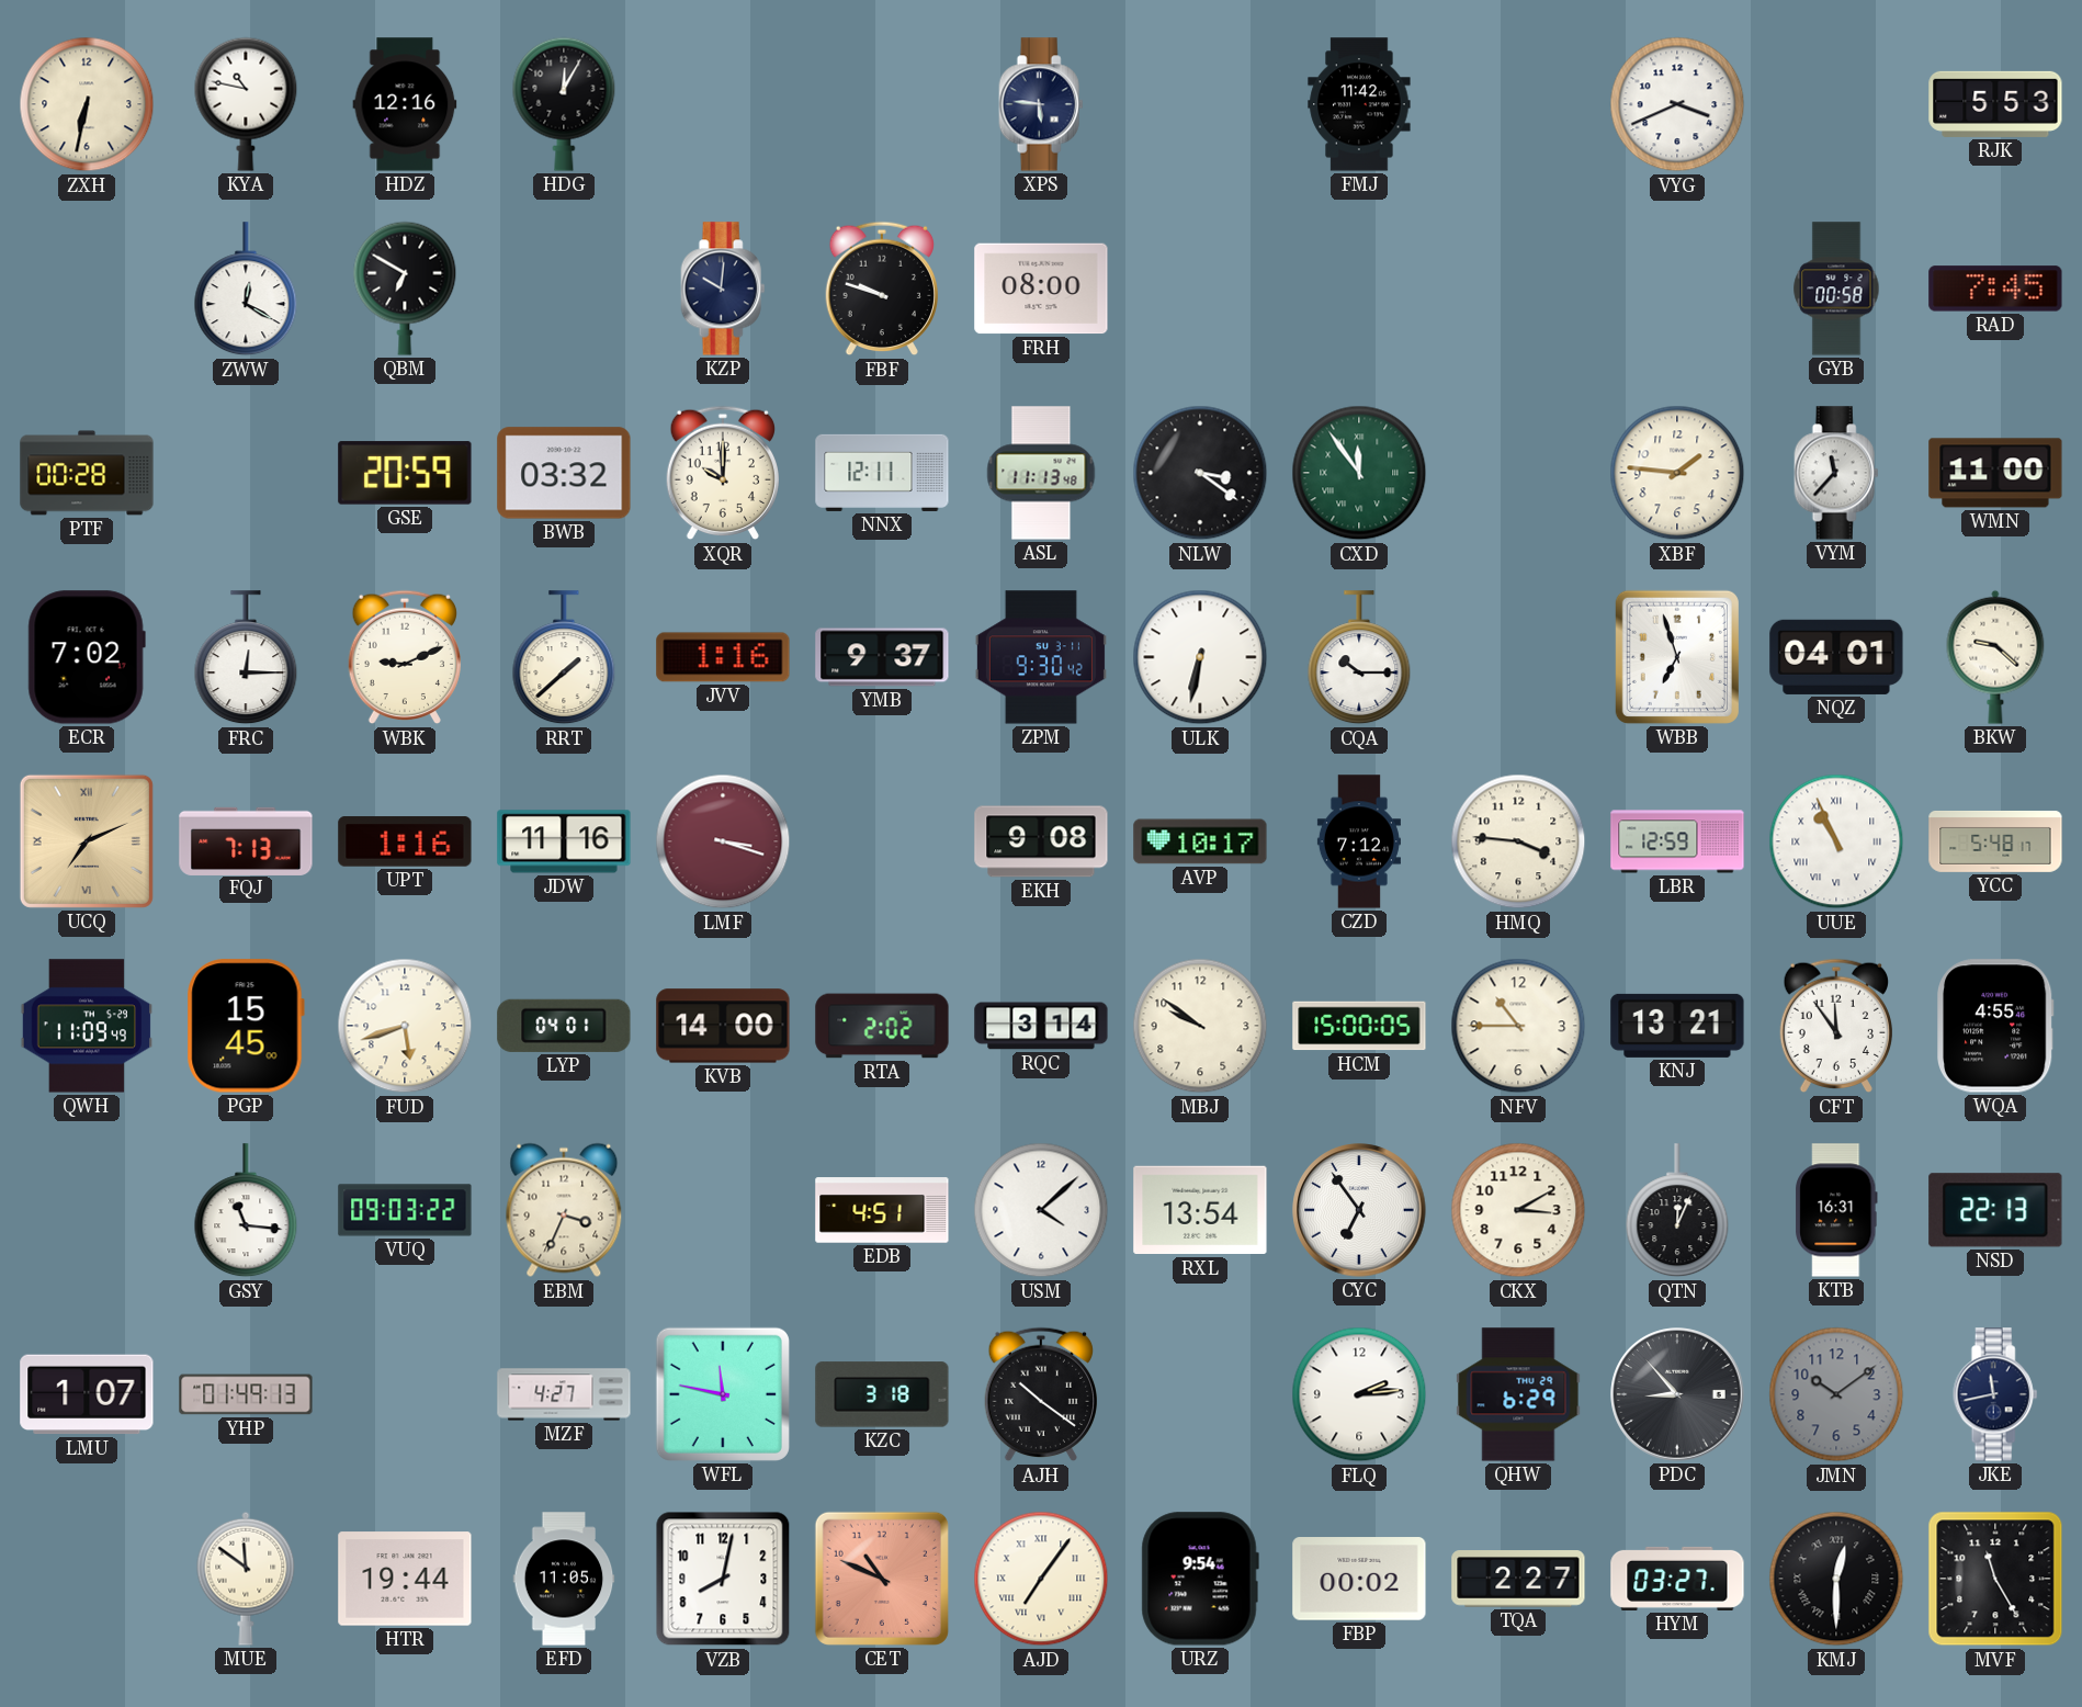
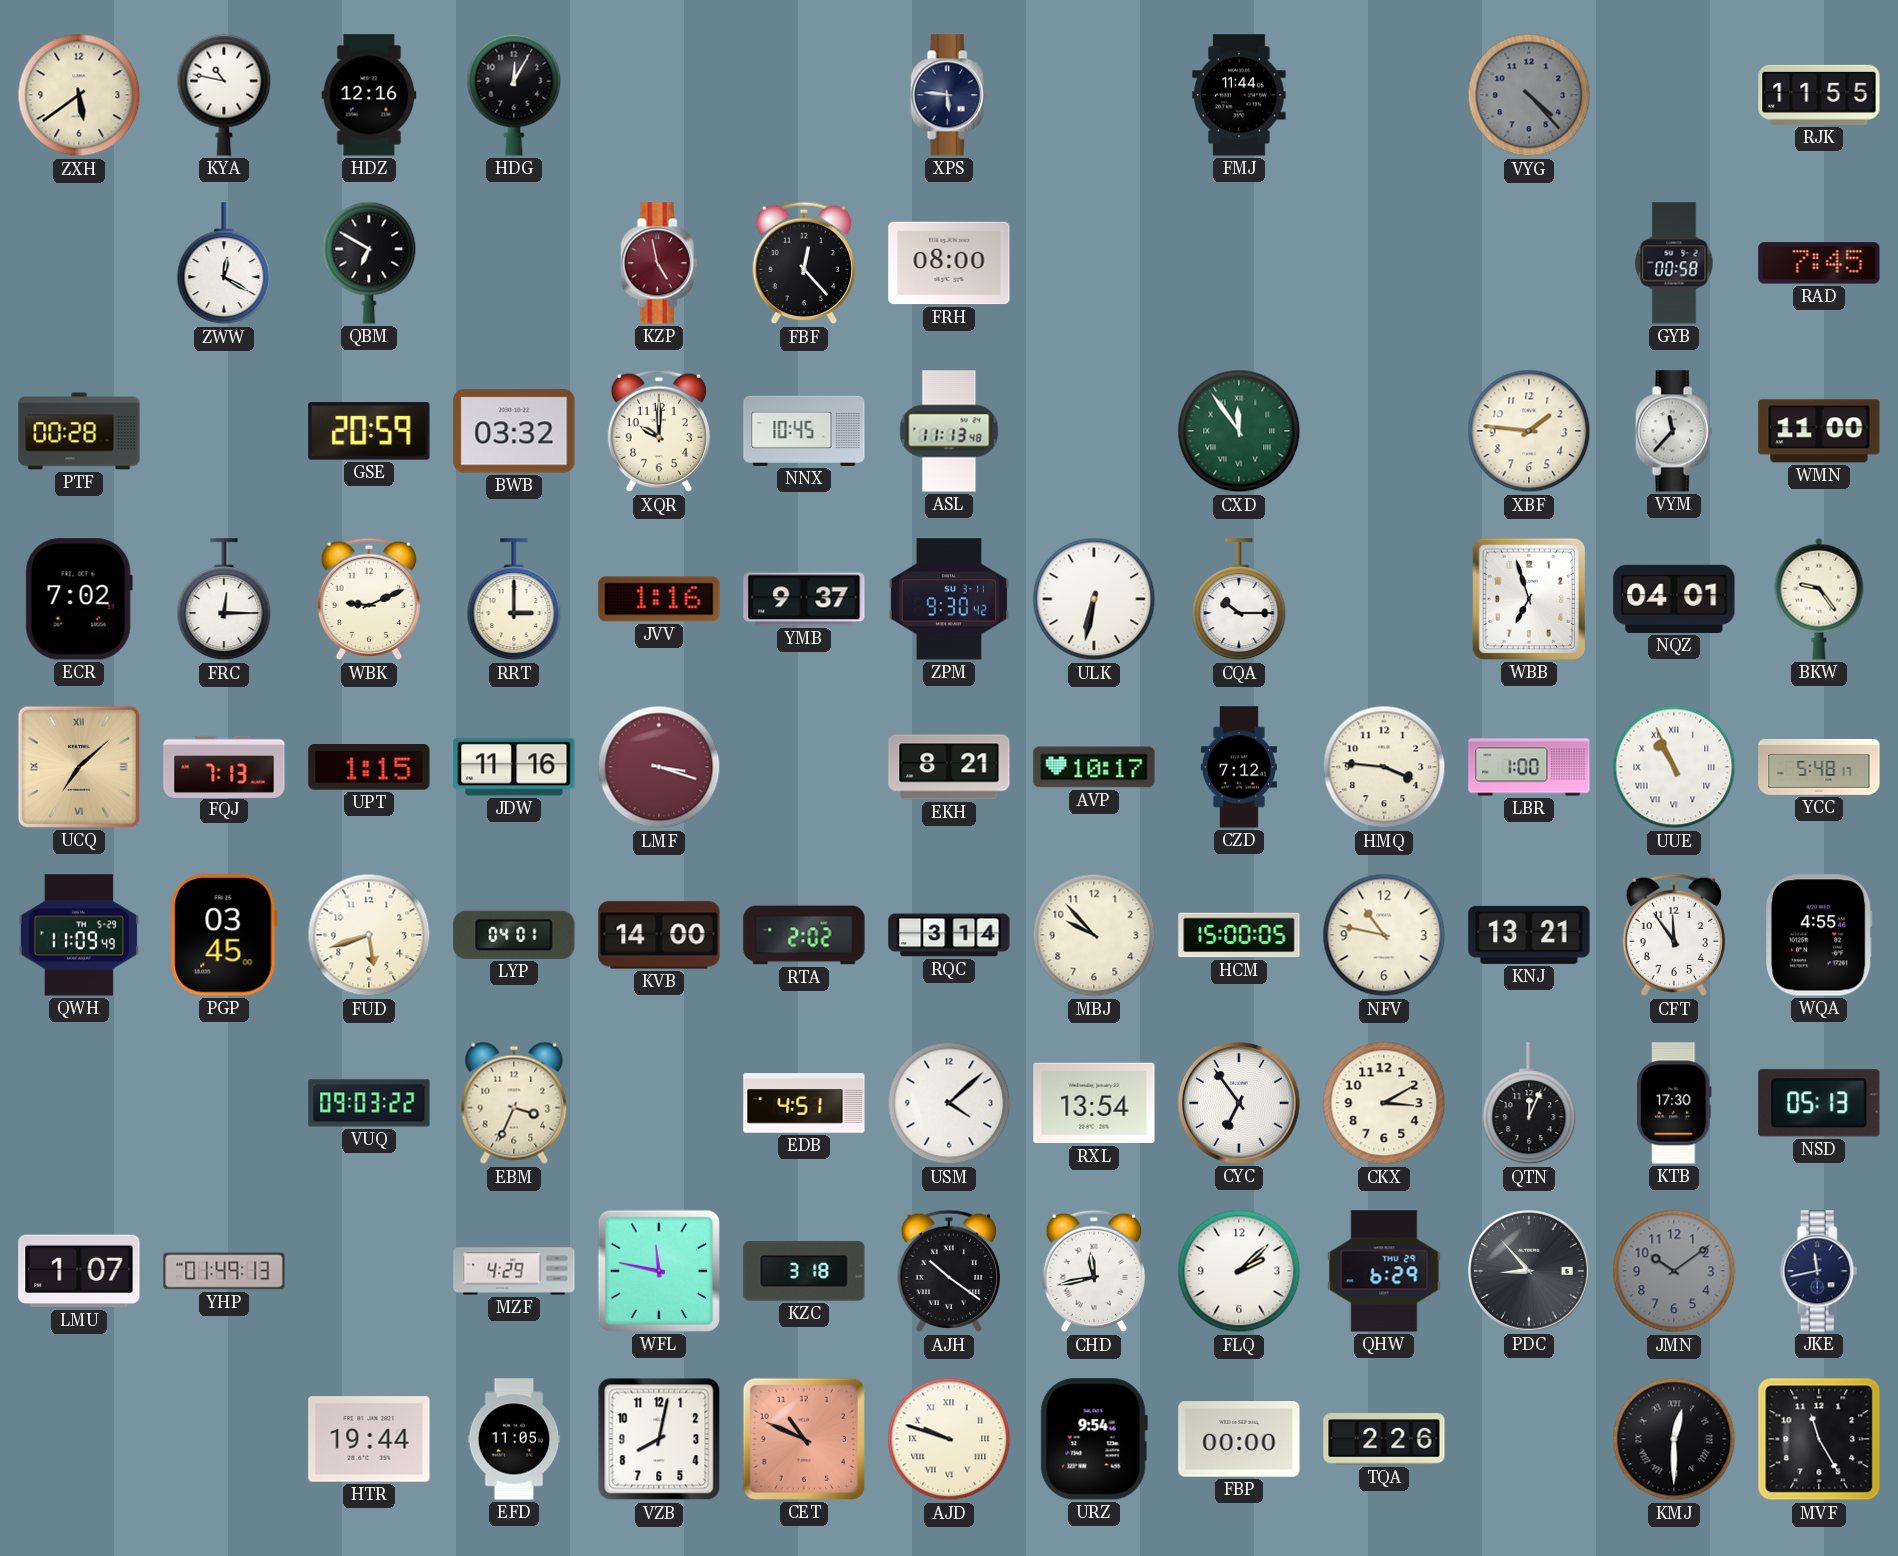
ZXH: 6:32 -> 5:39
FMJ: 11:42 -> 11:44
VYG: 3:41 -> 4:23
VYG dial: white -> grey
RJK: 5:53 -> 11:55
KZP: 10:01 -> 4:58
KZP dial: navy -> burgundy
FBF: 9:48 -> 12:23
NNX: 12:11 -> 10:45
NLW: 3:21 -> none
RRT: 1:38 -> 3:00
BKW: 9:22 -> 9:24
UCQ: 7:11 -> 7:08
UPT: 1:16 -> 1:15
EKH: 9:08 -> 8:21
LBR: 12:59 -> 1:00
PGP: 15:45 -> 03:45
MBJ: 9:51 -> 9:53
NFV: 10:45 -> 10:47
GSY: 11:16 -> none
KTB: 16:31 -> 17:30
NSD: 22:13 -> 05:13
MZF: 4:27 -> 4:29
CHD: none -> 11:43
FLQ: 2:14 -> 2:08
MUE: 11:51 -> none
AJD: 7:06 -> 9:48
FBP: 00:02 -> 00:00
TQA: 2:27 -> 2:26
HYM: 03:27 -> none
